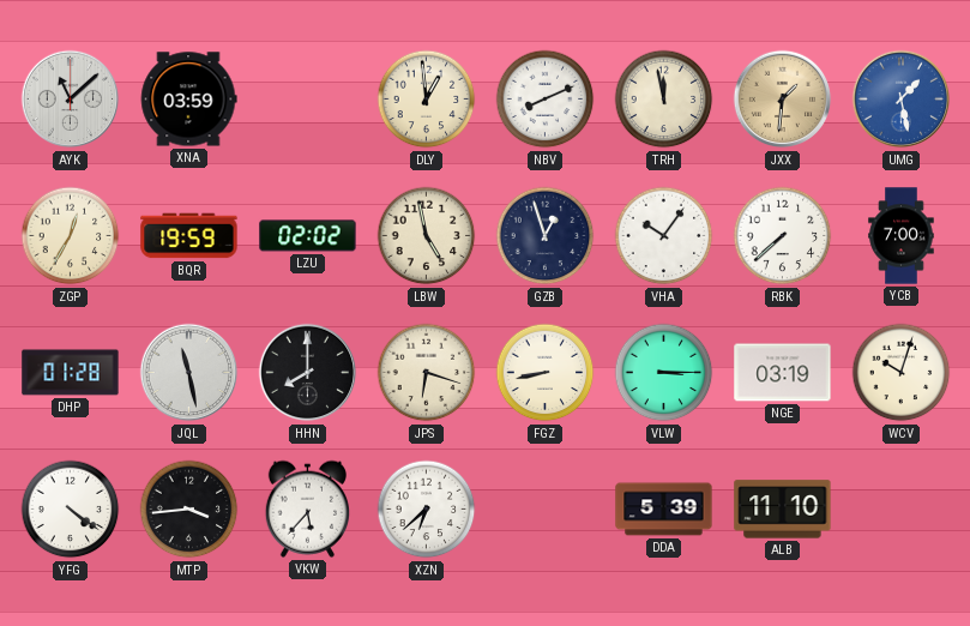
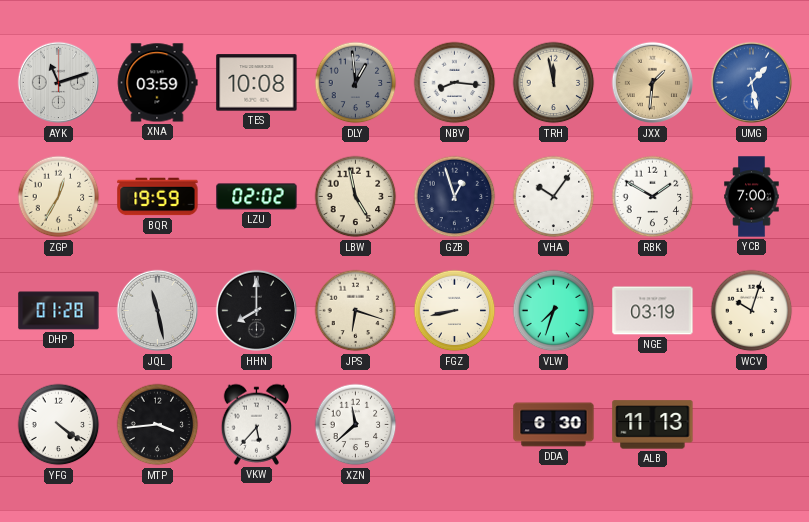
AYK: 11:08 -> 11:12
TES: none -> 10:08
DLY dial: cream -> grey
NBV: 8:11 -> 8:16
RBK: 7:38 -> 1:50
VLW: 3:15 -> 7:33
XZN: 6:38 -> 11:38
DDA: 5:39 -> 6:30
ALB: 11:10 -> 11:13
